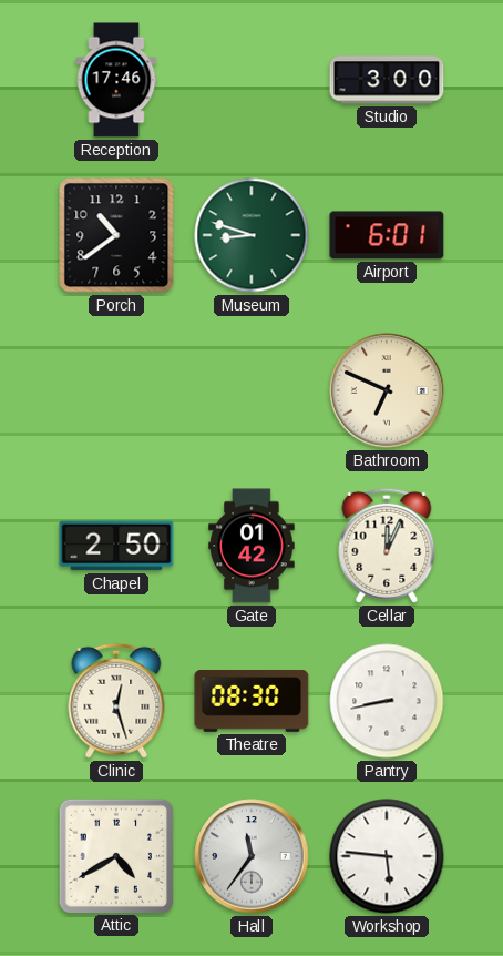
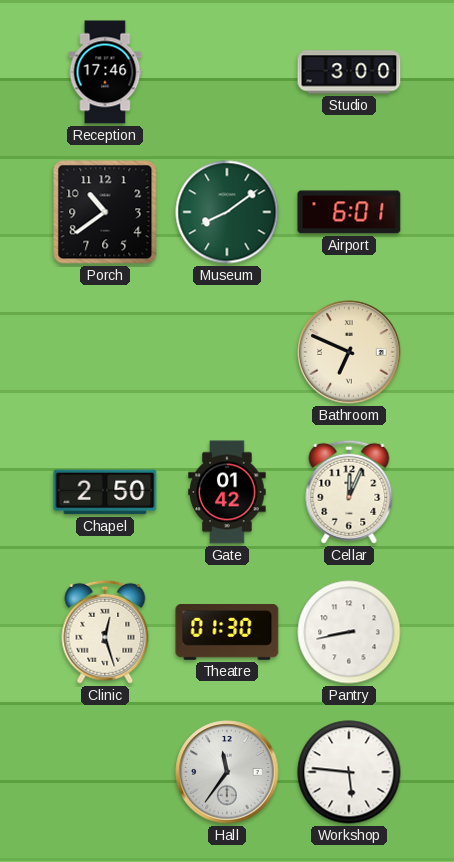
Museum: 8:48 -> 8:09
Theatre: 08:30 -> 01:30
Attic: 4:40 -> none
